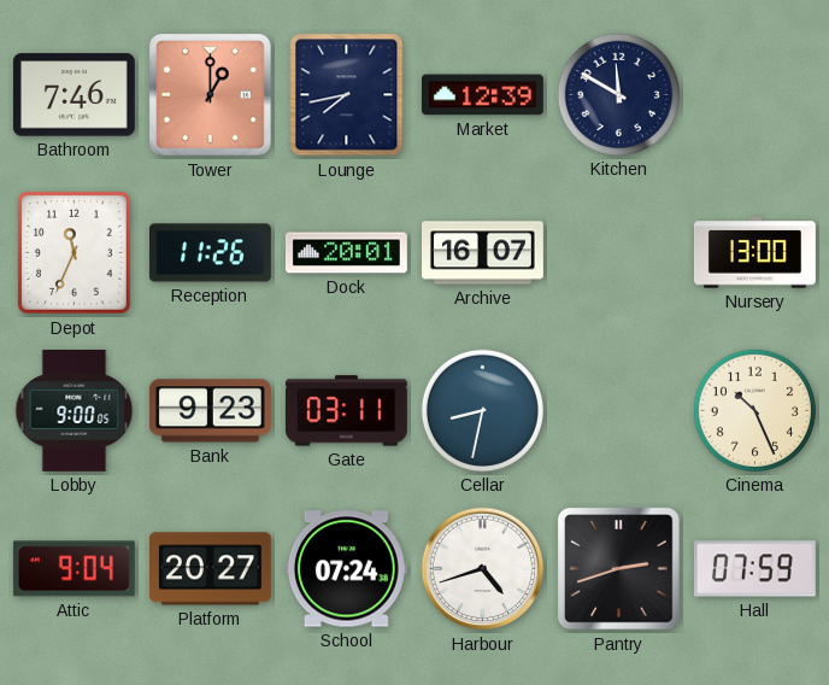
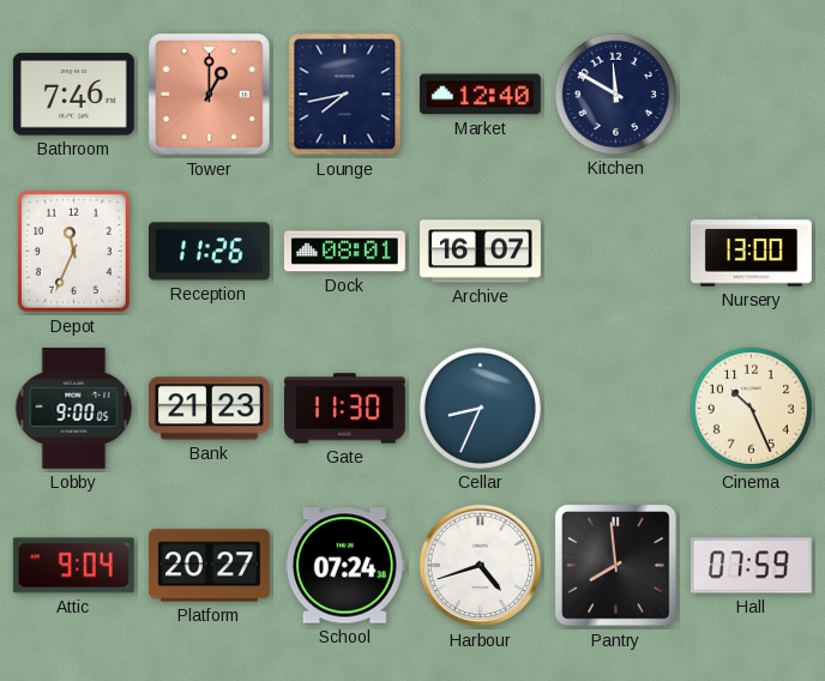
Market: 12:39 -> 12:40
Dock: 20:01 -> 08:01
Bank: 9:23 -> 21:23
Gate: 03:11 -> 11:30
Cellar: 8:32 -> 8:34
Pantry: 2:42 -> 7:59
